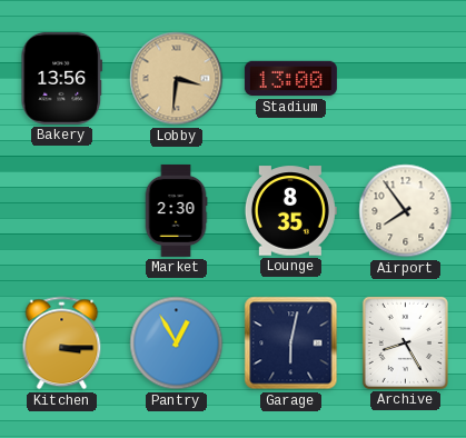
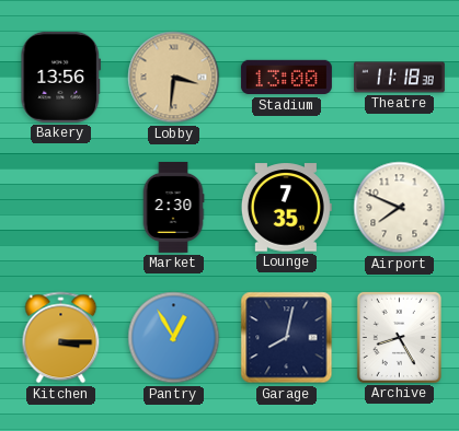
Theatre: none -> 11:18
Lounge: 8:35 -> 7:35
Airport: 7:54 -> 7:49
Garage: 6:02 -> 8:02
